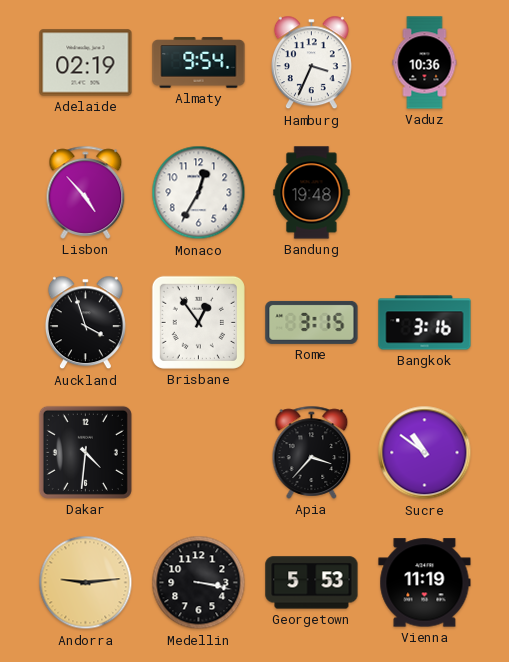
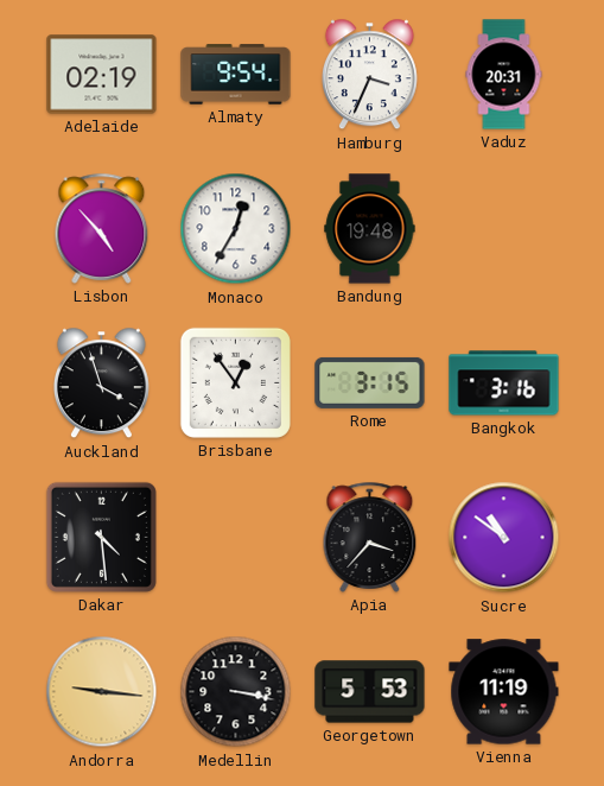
Vaduz: 10:36 -> 20:31
Dakar: 4:31 -> 4:29
Andorra: 9:14 -> 9:16
